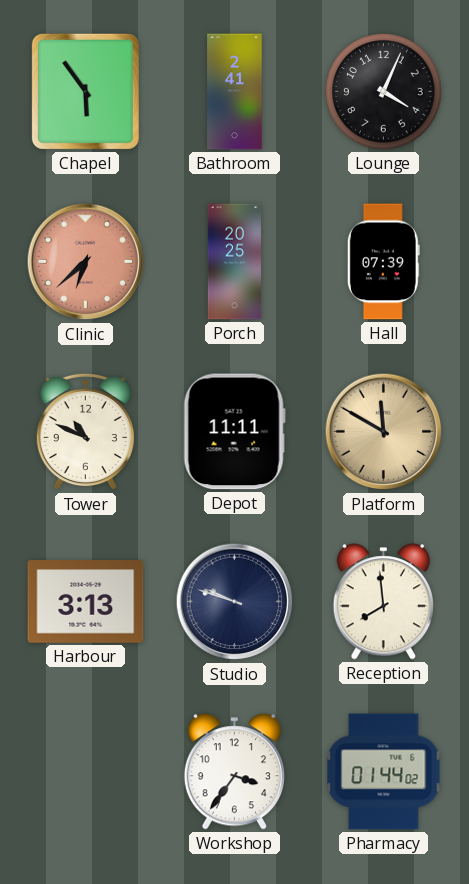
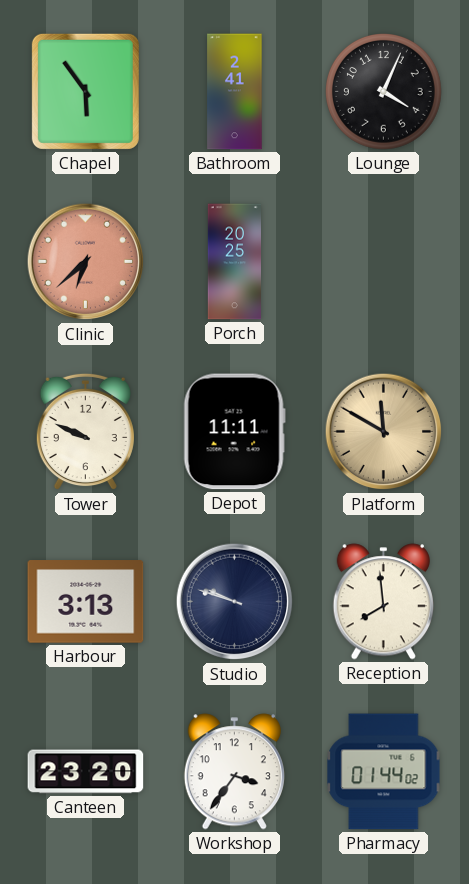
Hall: 07:39 -> none
Tower: 10:49 -> 9:49
Canteen: none -> 23:20
